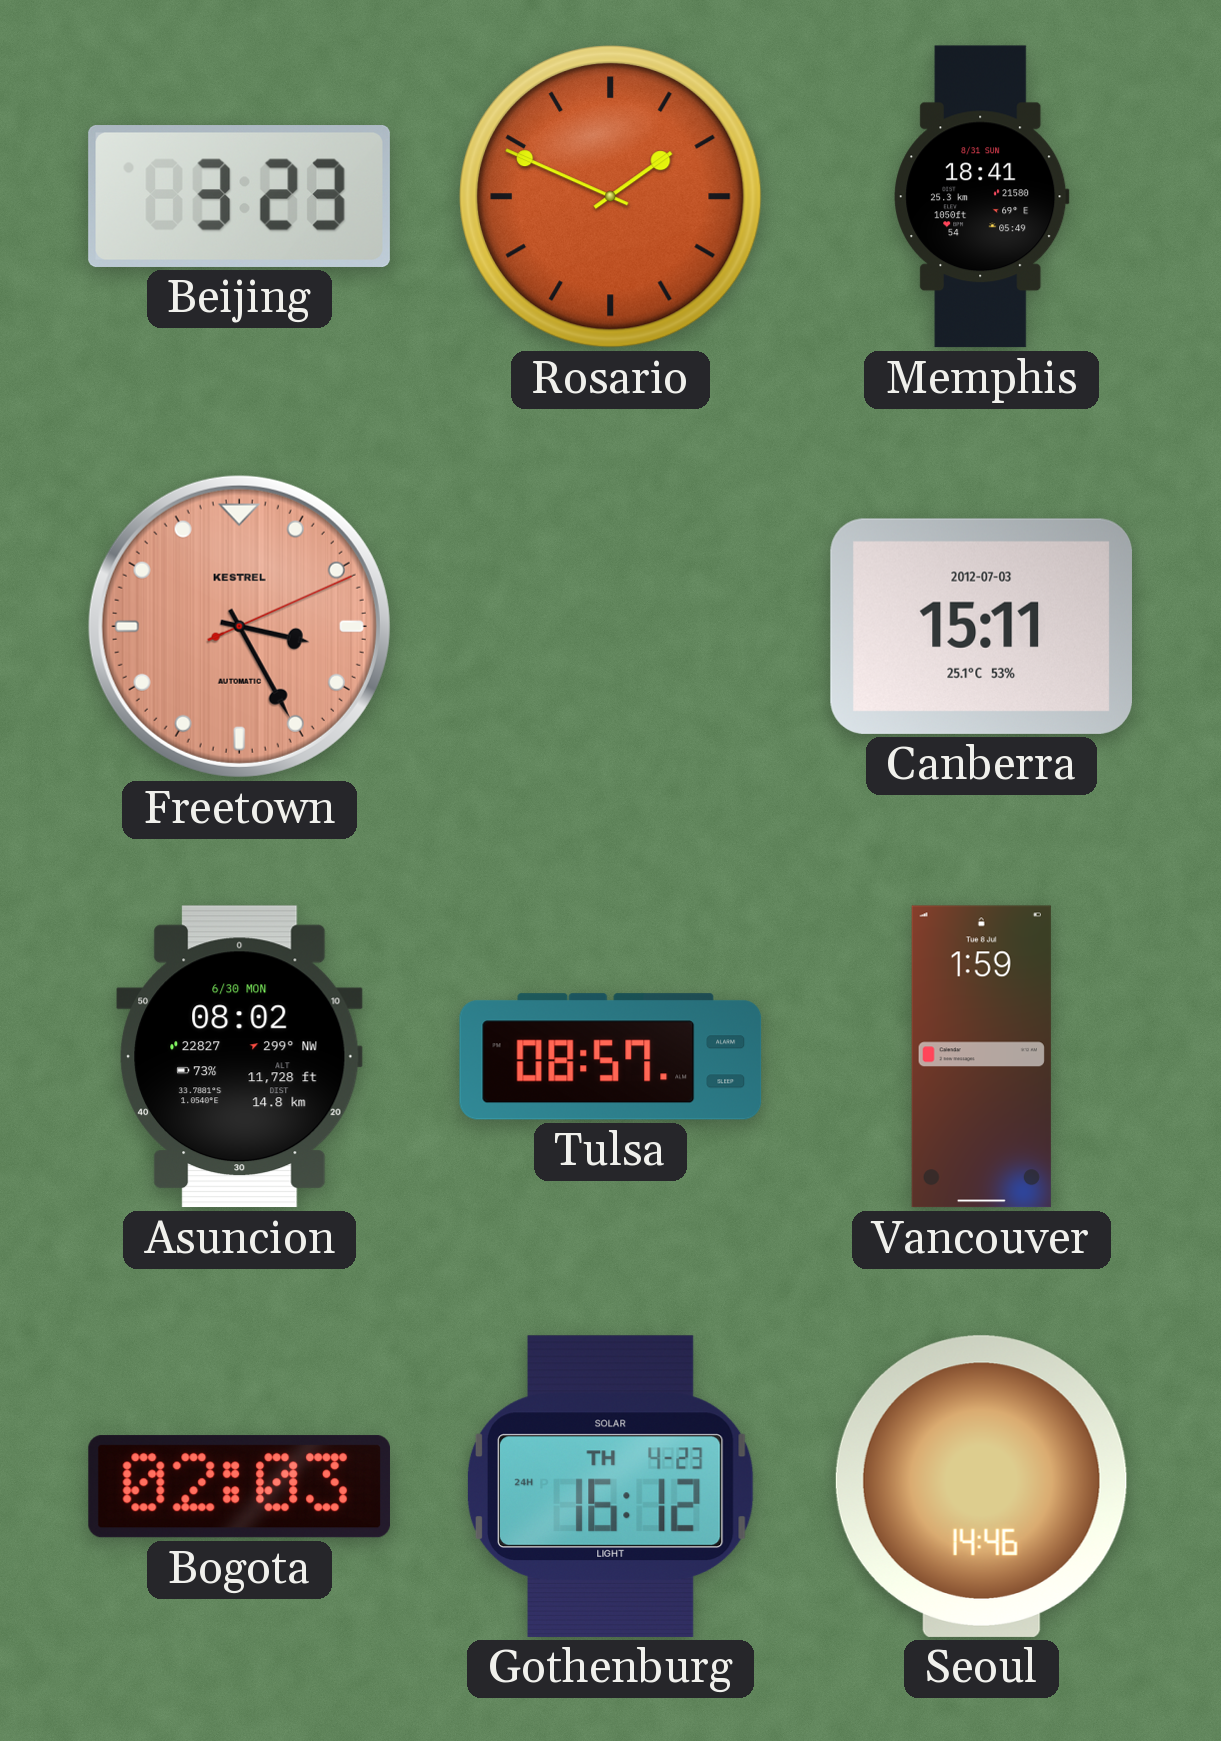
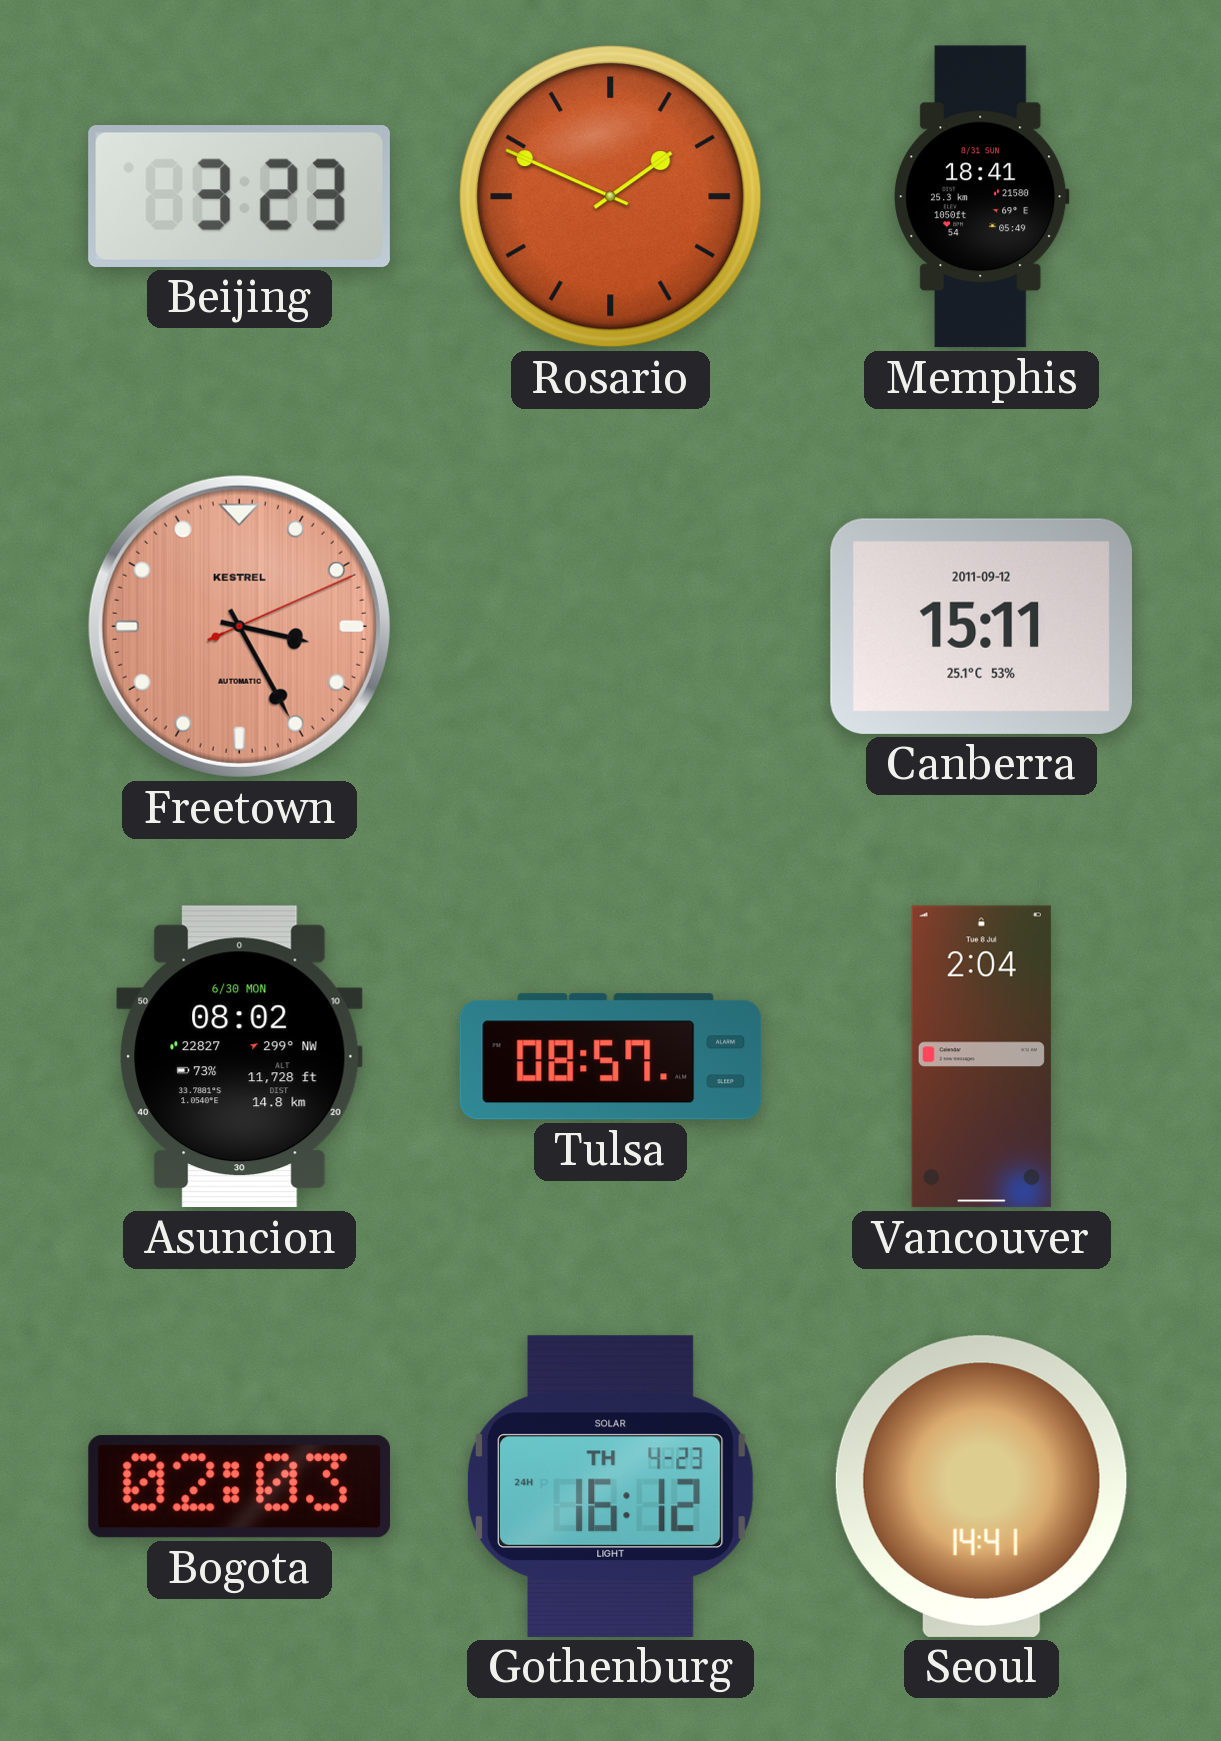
Canberra date: 2012-07-03 -> 2011-09-12
Vancouver: 1:59 -> 2:04
Seoul: 14:46 -> 14:41
